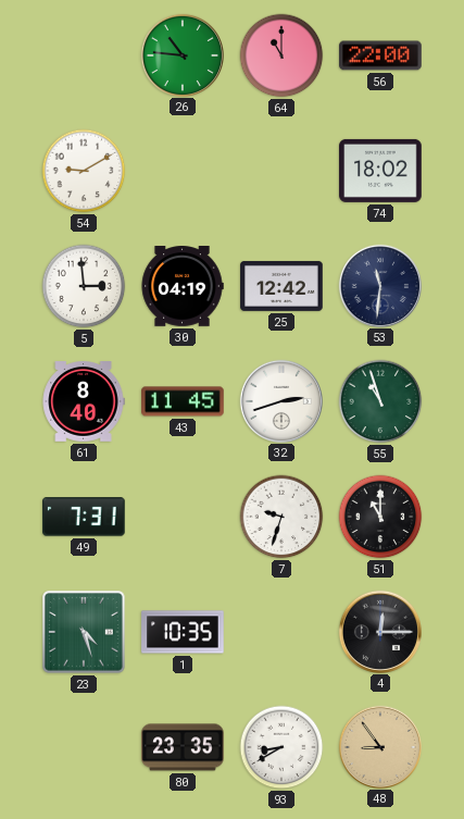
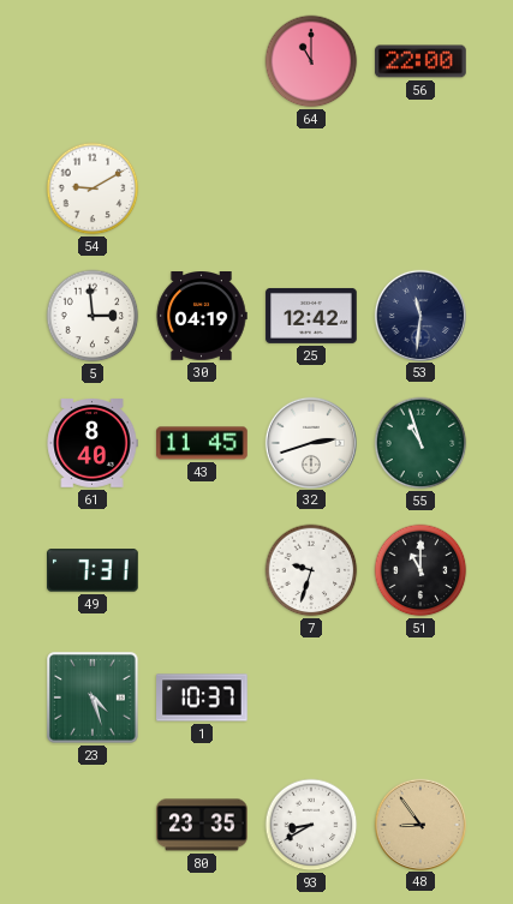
26: 10:46 -> none
74: 18:02 -> none
1: 10:35 -> 10:37
4: 12:15 -> none
